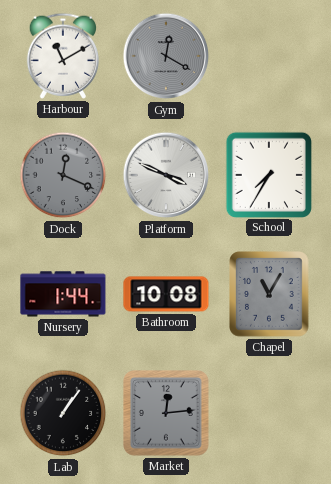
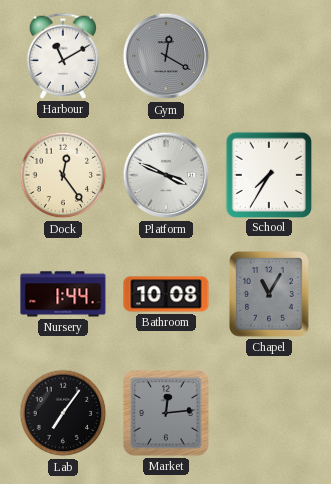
Dock: 12:19 -> 12:24
Dock dial: grey -> cream
Lab: 1:06 -> 7:06
